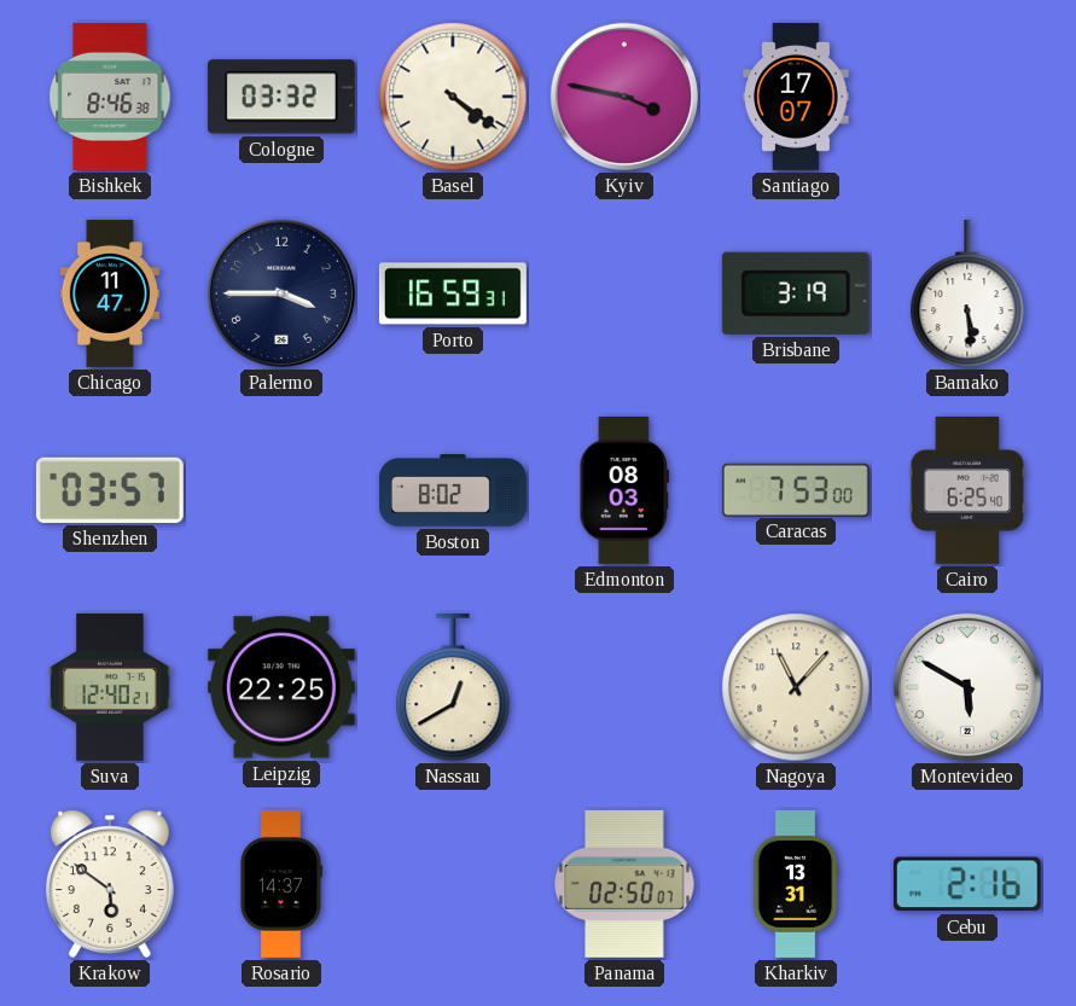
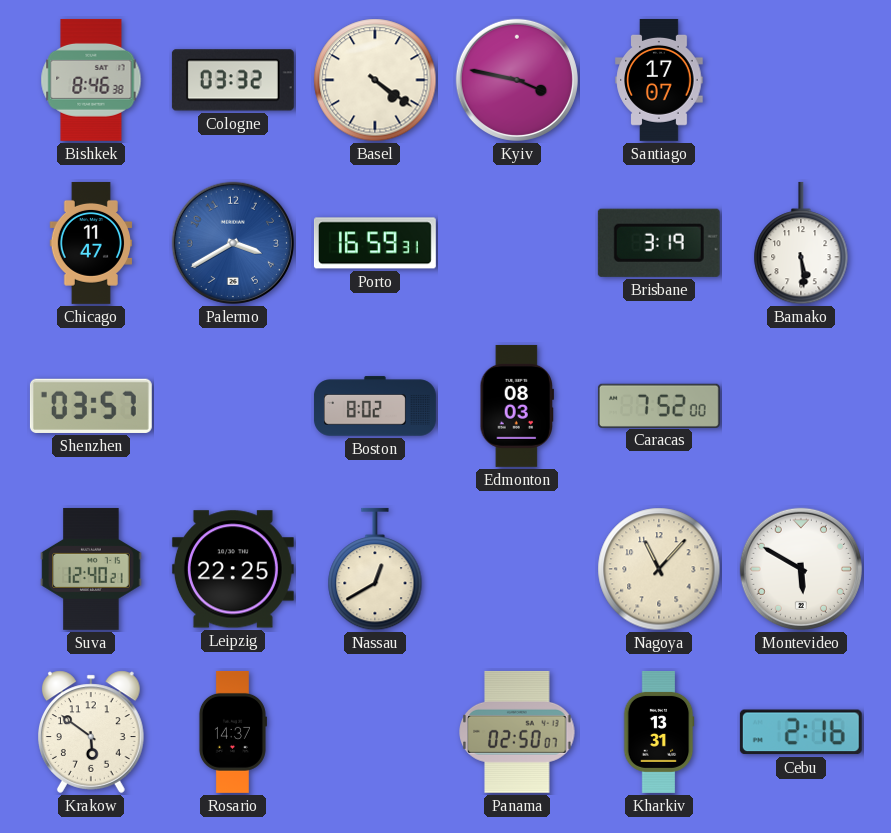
Palermo: 3:45 -> 3:40
Palermo dial: navy -> blue
Caracas: 7:53 -> 7:52
Cairo: 6:25 -> none
